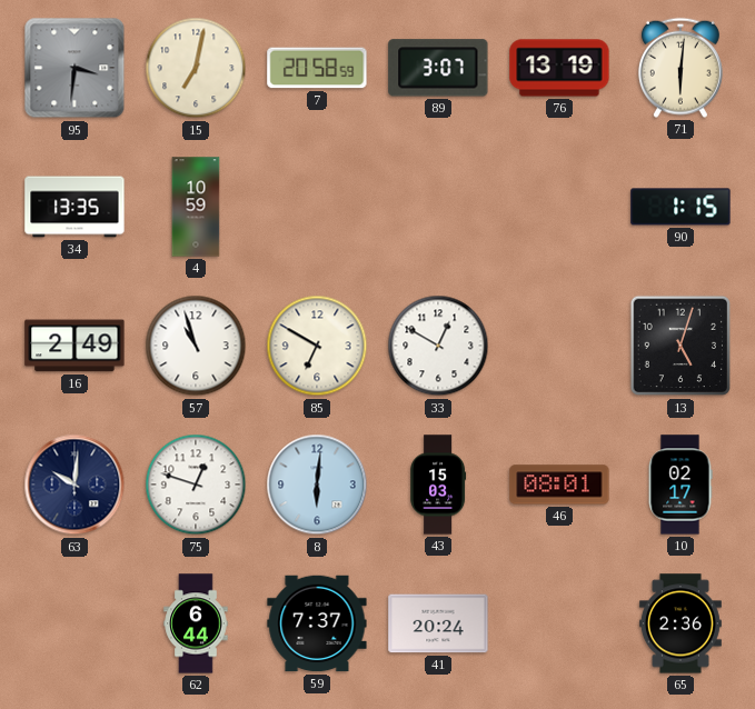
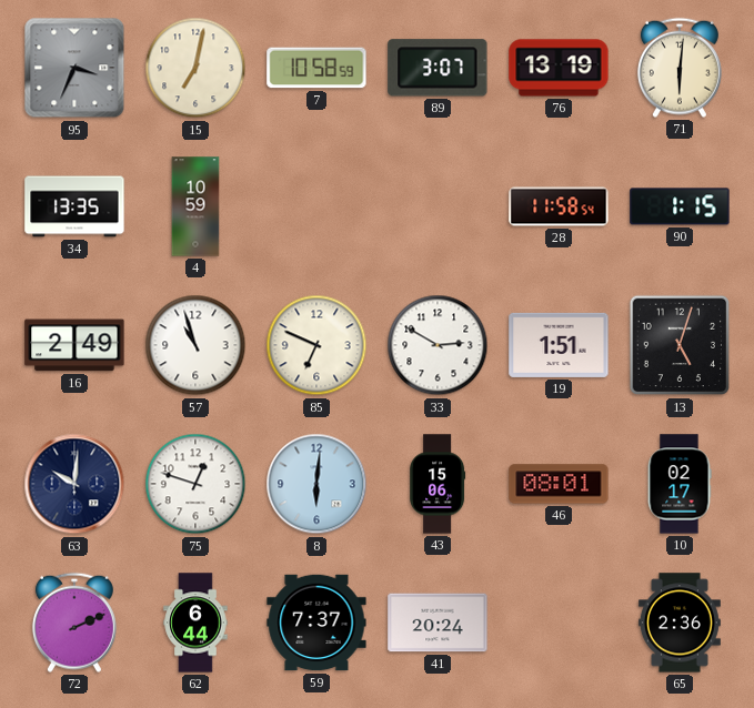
95: 3:31 -> 3:34
7: 20:58 -> 10:58
28: none -> 11:58
85: 6:50 -> 6:49
33: 12:50 -> 2:50
19: none -> 1:51
43: 15:03 -> 15:06
72: none -> 2:11
